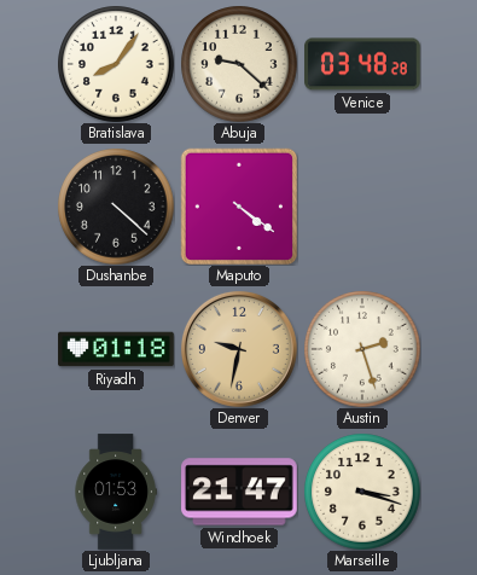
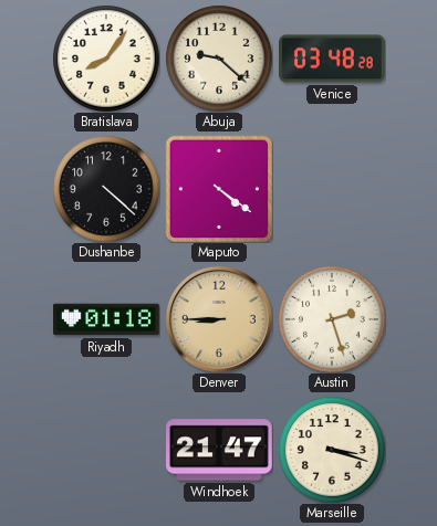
Denver: 9:32 -> 8:45
Ljubljana: 01:53 -> none
